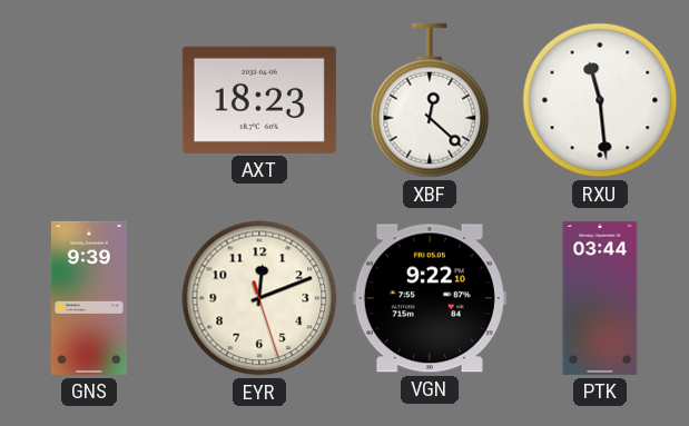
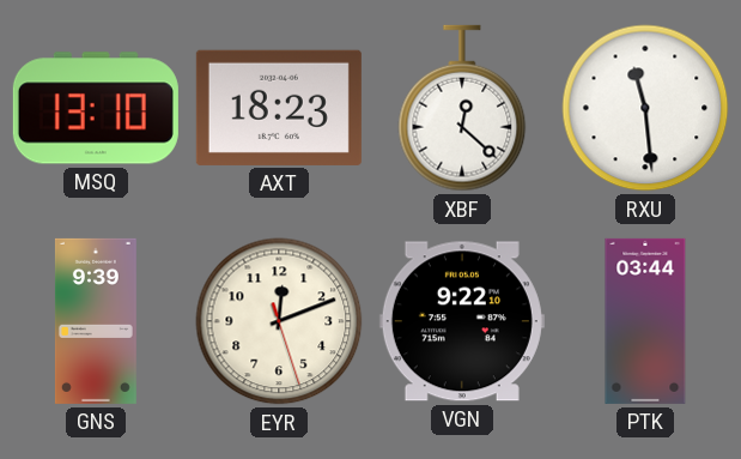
MSQ: none -> 13:10
